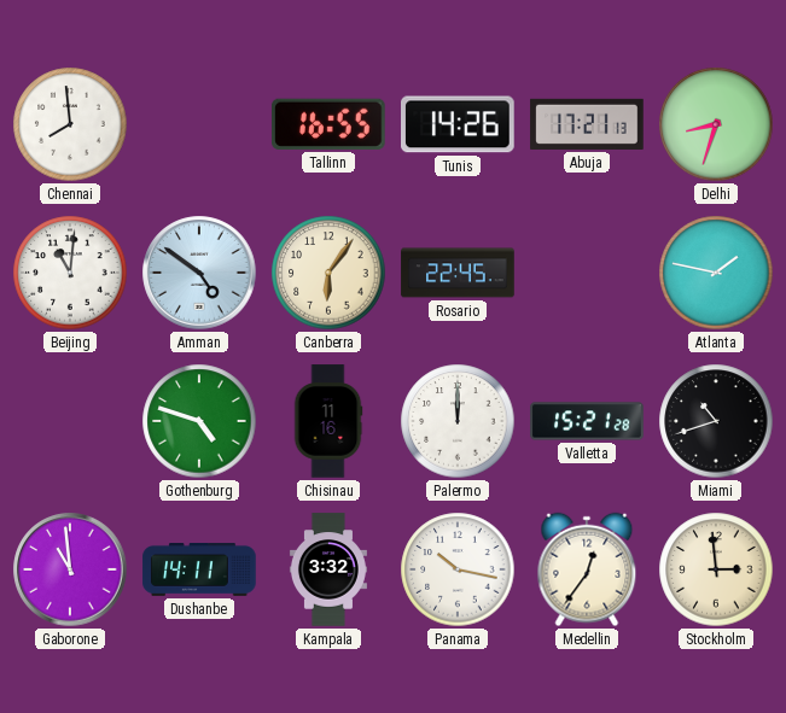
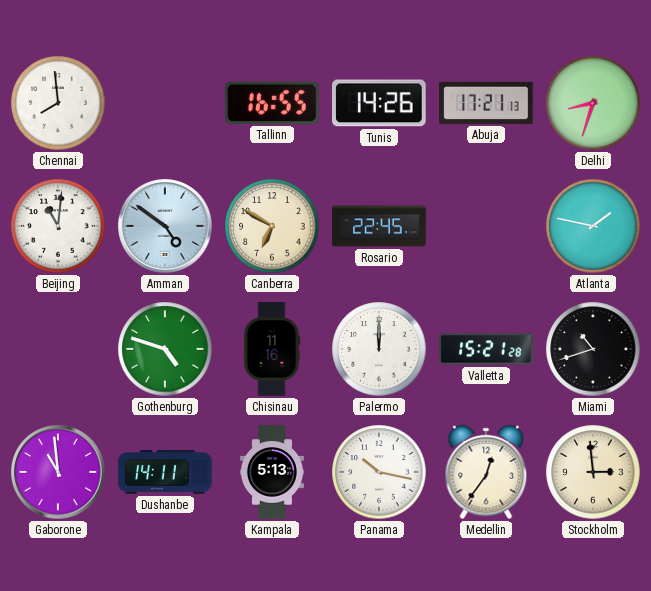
Canberra: 6:06 -> 6:50
Kampala: 3:32 -> 5:13
